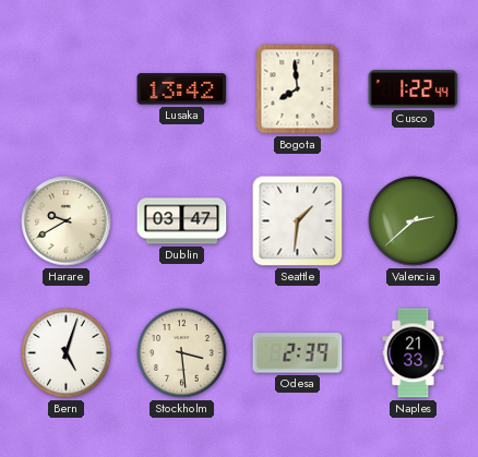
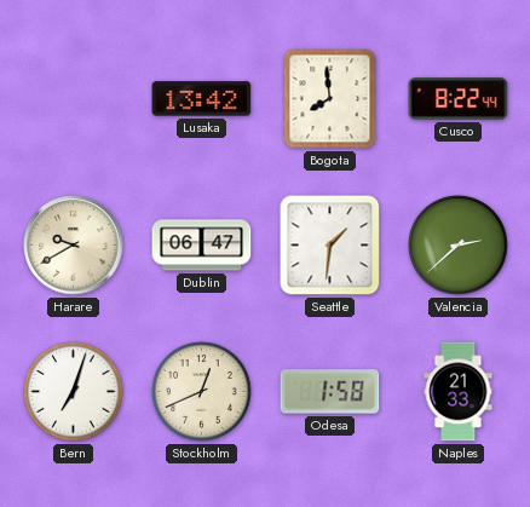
Cusco: 1:22 -> 8:22
Dublin: 03:47 -> 06:47
Bern: 5:03 -> 7:03
Stockholm: 3:29 -> 12:41
Odesa: 2:39 -> 1:58
